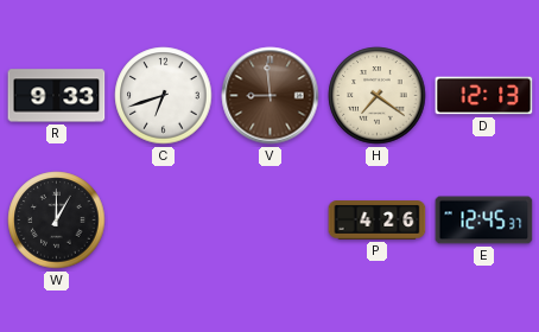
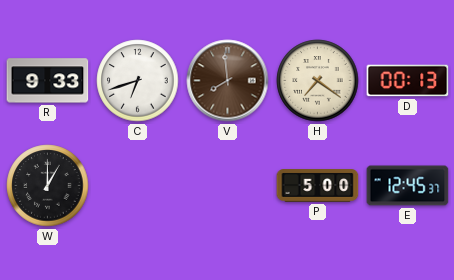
V: 8:59 -> 7:59
D: 12:13 -> 00:13
P: 4:26 -> 5:00
